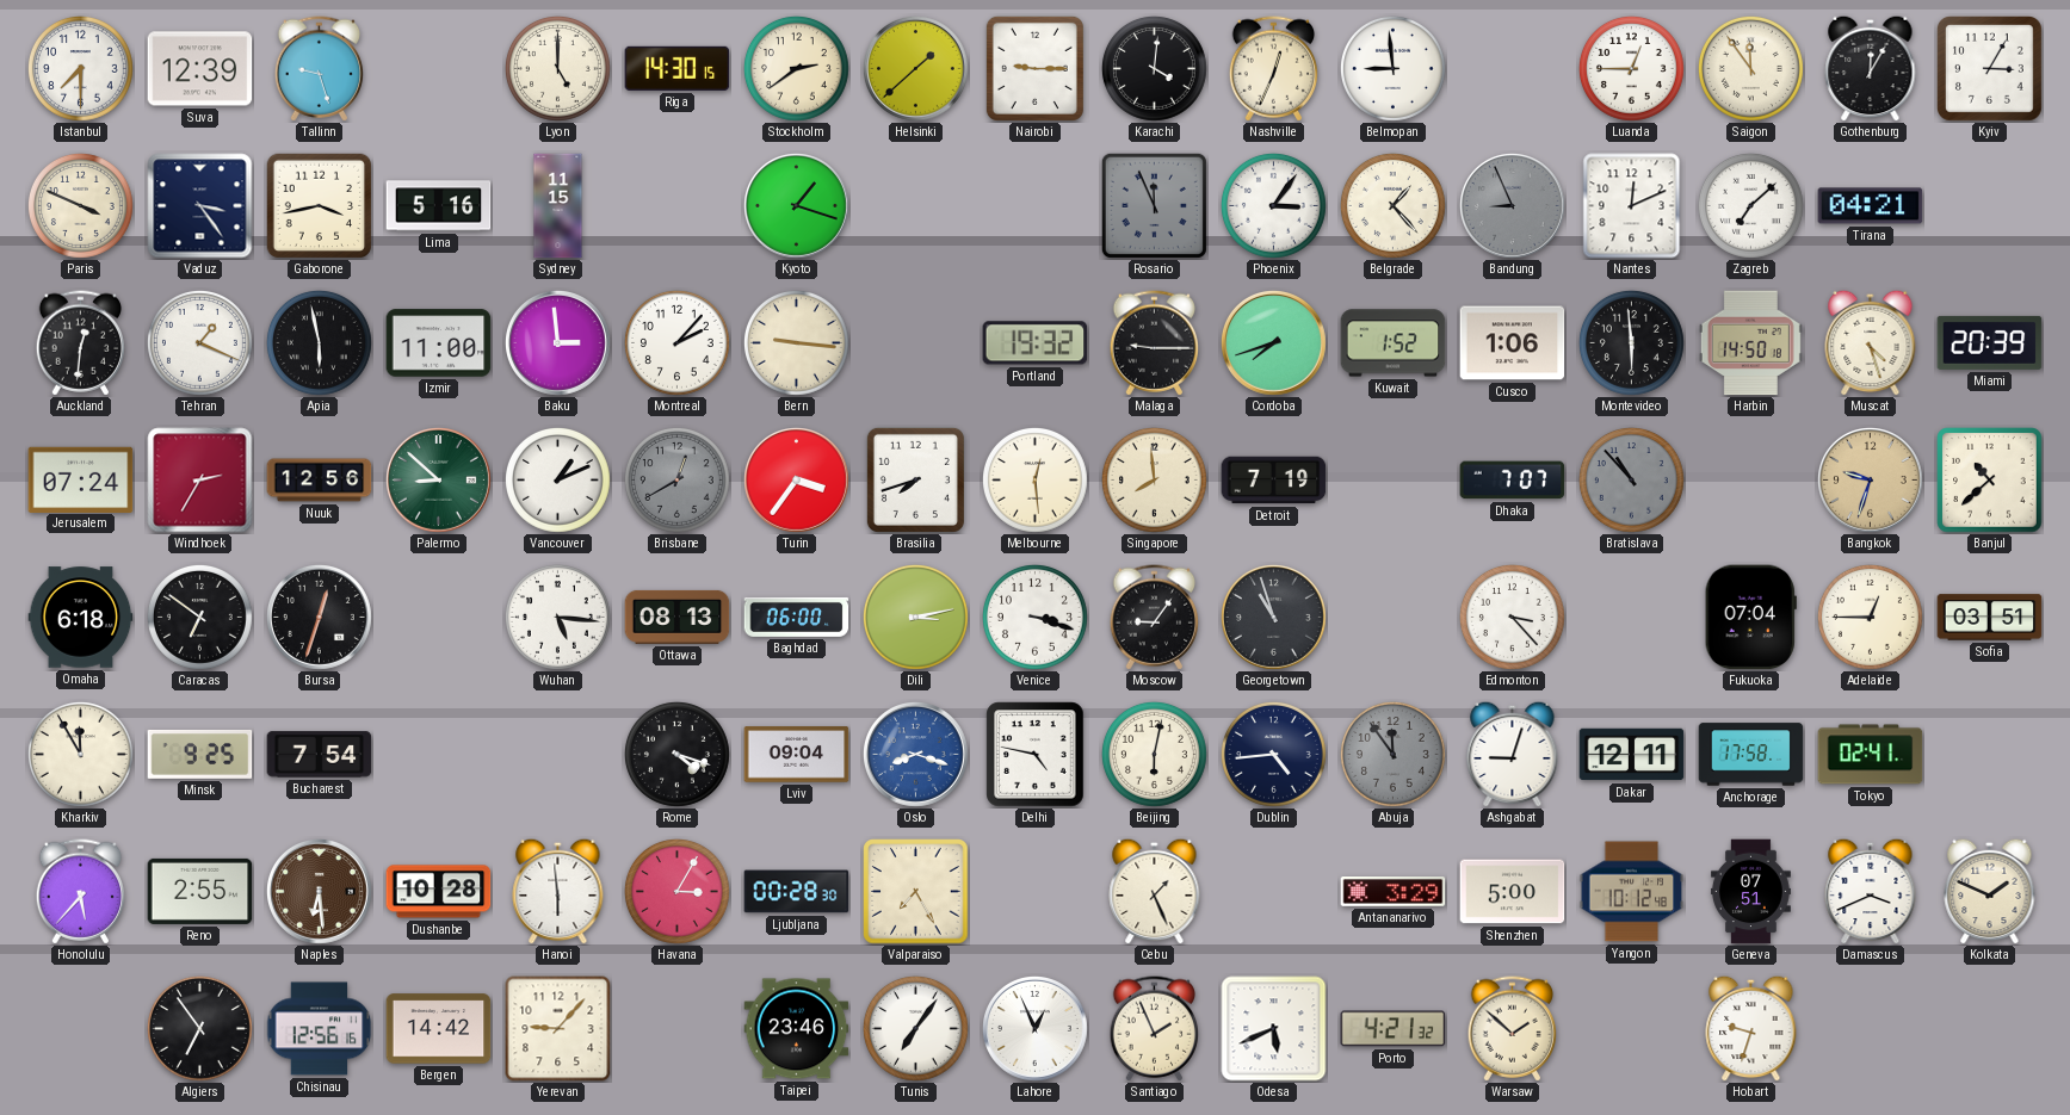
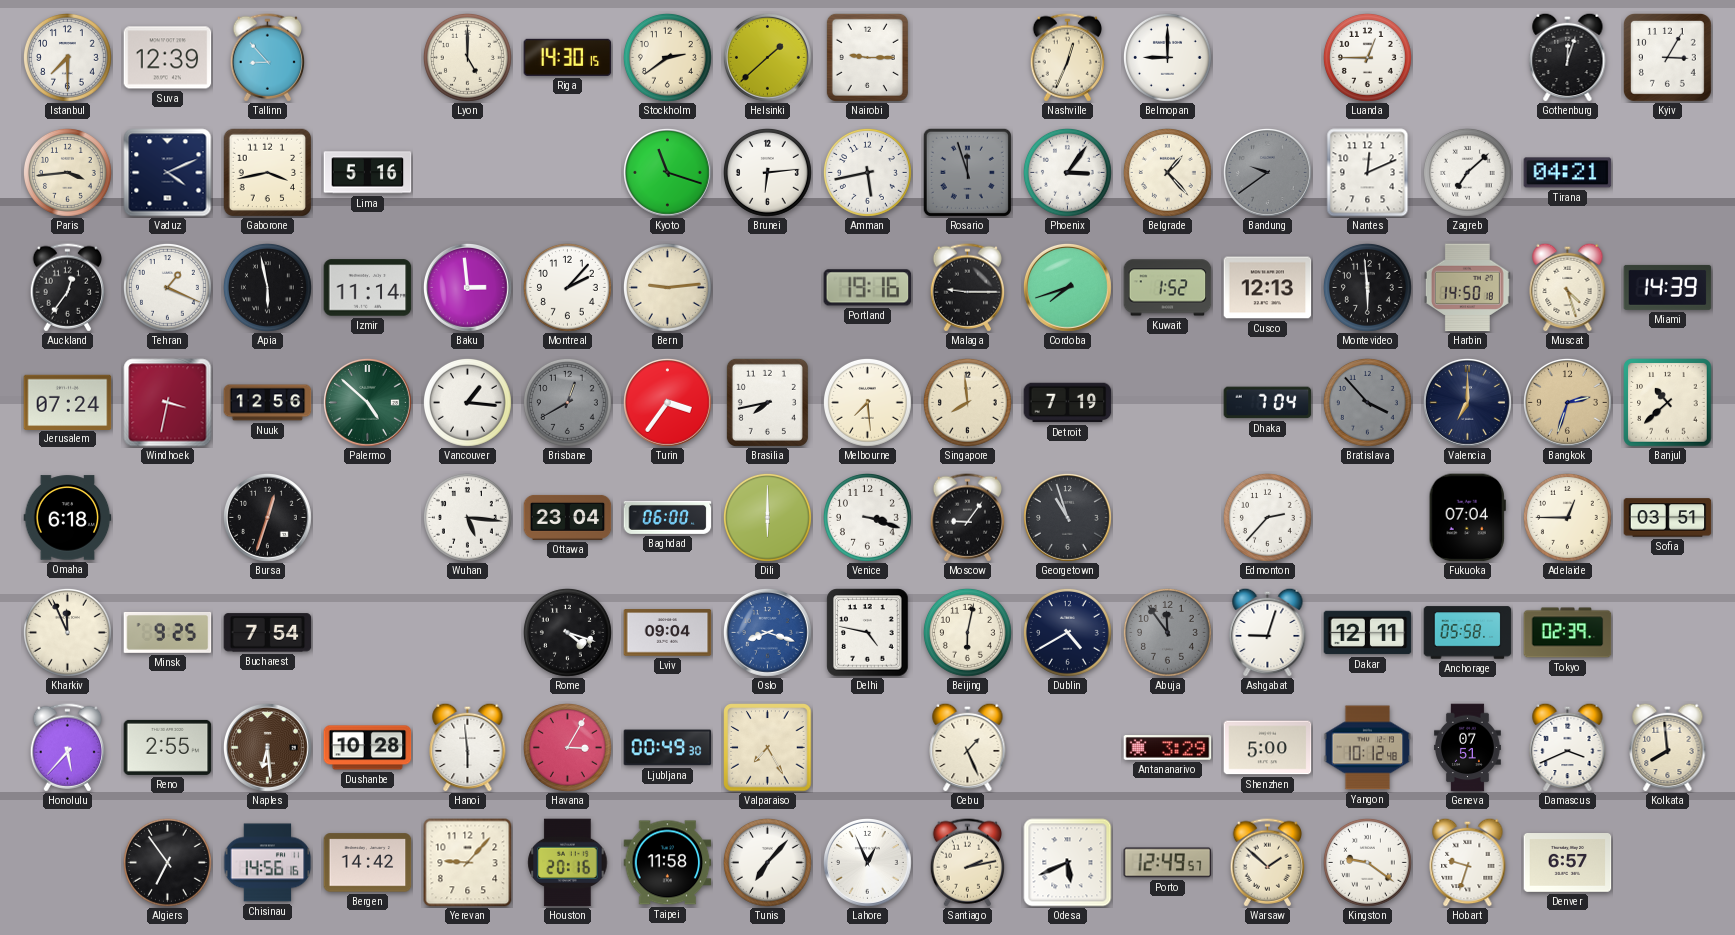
Tallinn: 9:27 -> 8:53
Karachi: 4:01 -> none
Belmopan: 8:59 -> 9:00
Saigon: 11:54 -> none
Gothenburg: 12:05 -> 12:03
Paris: 3:49 -> 3:44
Vaduz: 3:24 -> 4:11
Sydney: 11:15 -> none
Kyoto: 1:18 -> 11:18
Brunei: none -> 6:14
Amman: none -> 5:43
Rosario: 11:56 -> 11:57
Bandung: 8:56 -> 9:39
Auckland: 12:31 -> 12:36
Izmir: 11:00 -> 11:14
Bern: 9:16 -> 9:14
Portland: 19:32 -> 19:16
Cusco: 1:06 -> 12:13
Miami: 20:39 -> 14:39
Windhoek: 2:35 -> 3:32
Palermo: 8:52 -> 4:52
Vancouver: 1:11 -> 1:16
Brasilia: 7:42 -> 7:43
Melbourne: 12:29 -> 7:29
Dhaka: 7:07 -> 7:04
Bratislava: 10:53 -> 3:53
Valencia: none -> 7:00
Bangkok: 9:33 -> 2:33
Caracas: 6:51 -> none
Ottawa: 08:13 -> 23:04
Dili: 3:13 -> 6:00
Edmonton: 3:23 -> 2:37
Kharkiv: 11:55 -> 11:56
Dublin: 4:44 -> 4:40
Anchorage: 17:58 -> 05:58
Tokyo: 02:41 -> 02:39
Ljubljana: 00:28 -> 00:49
Kolkata: 1:49 -> 7:59
Chisinau: 12:56 -> 14:56
Houston: none -> 20:16
Taipei: 23:46 -> 11:58
Tunis: 7:06 -> 7:07
Santiago: 1:56 -> 2:13
Porto: 4:21 -> 12:49
Kingston: none -> 9:21
Denver: none -> 6:57
